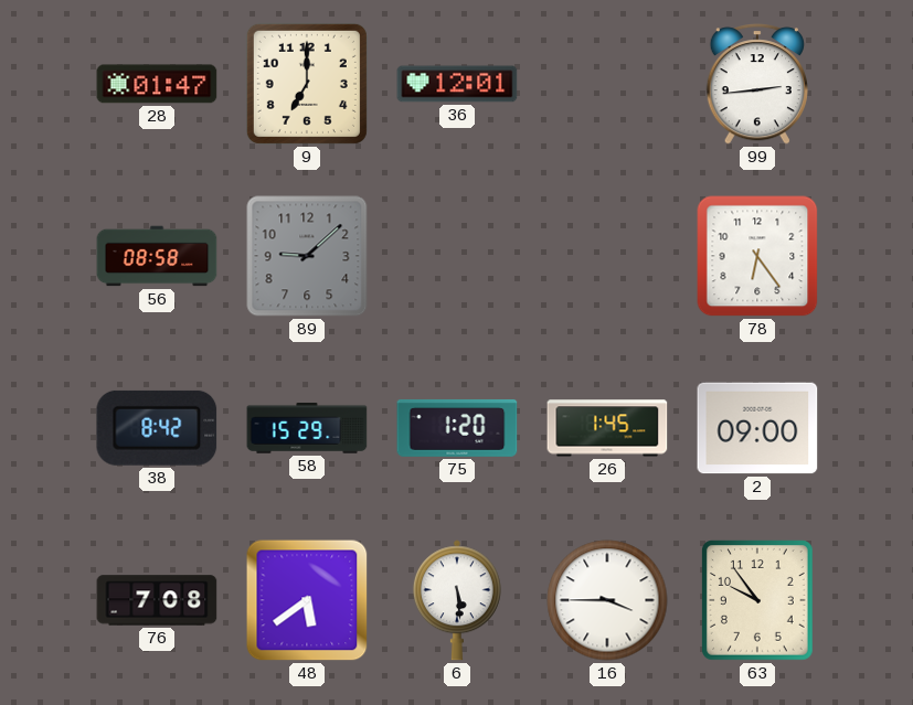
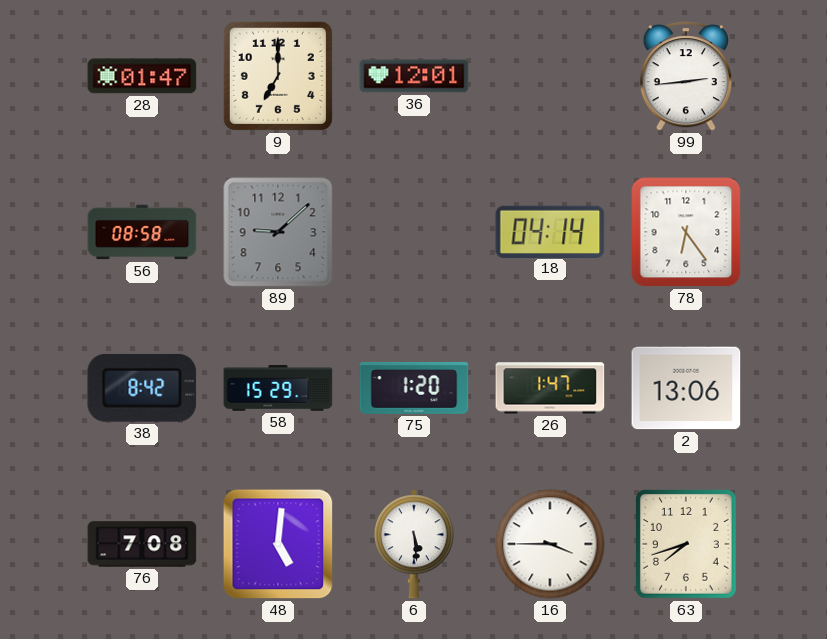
18: none -> 04:14
26: 1:45 -> 1:47
2: 09:00 -> 13:06
48: 5:39 -> 5:01
63: 9:54 -> 7:42
